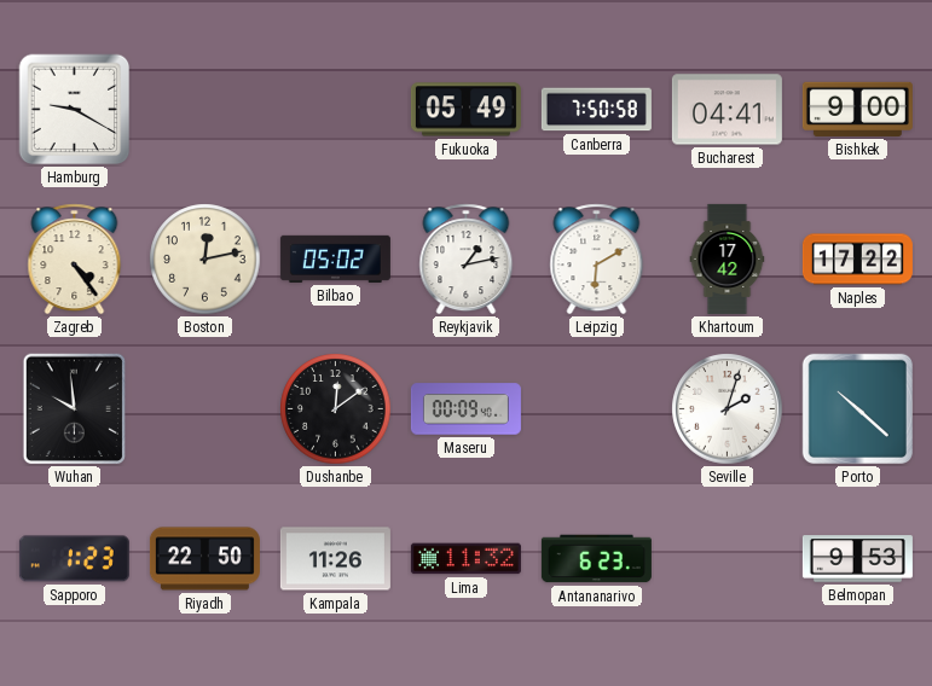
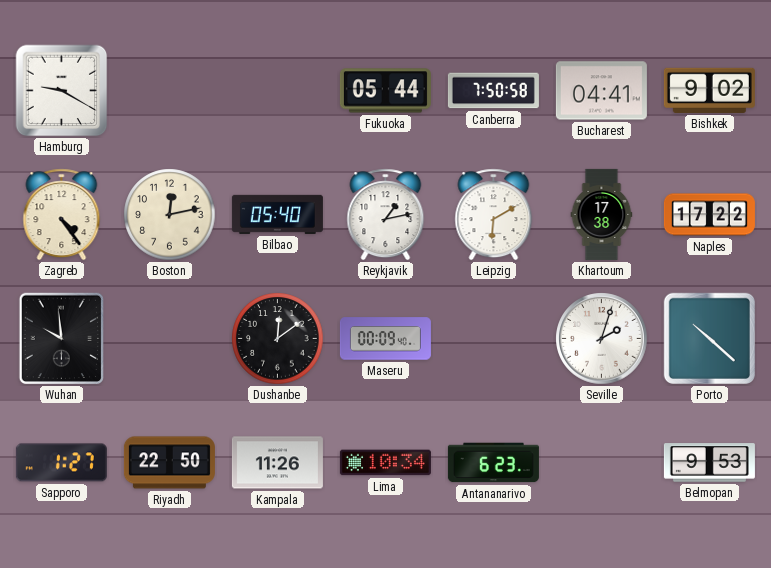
Fukuoka: 05:49 -> 05:44
Bishkek: 9:00 -> 9:02
Bilbao: 05:02 -> 05:40
Khartoum: 17:42 -> 17:38
Sapporo: 1:23 -> 1:27
Lima: 11:32 -> 10:34
